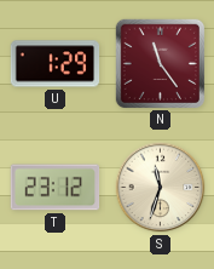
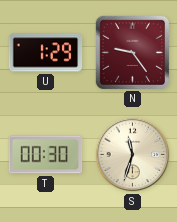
N: 11:24 -> 9:24
T: 23:12 -> 00:30
